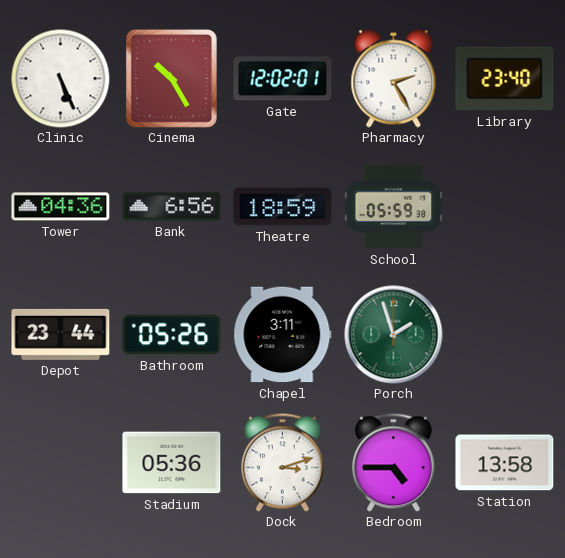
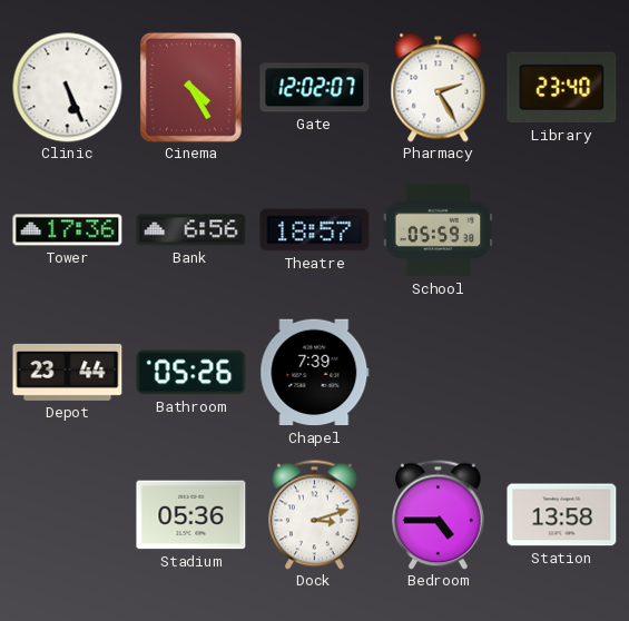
Cinema: 10:25 -> 4:25
Gate: 12:02:01 -> 12:02:07
Tower: 04:36 -> 17:36
Theatre: 18:59 -> 18:57
Chapel: 3:11 -> 7:39
Porch: 1:57 -> none
